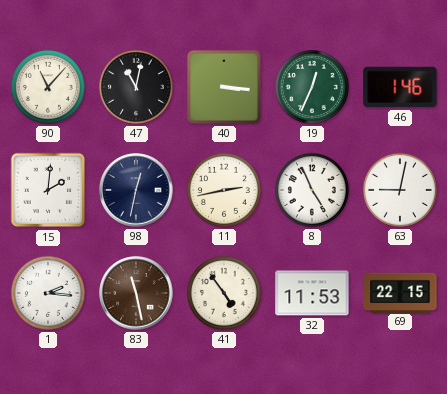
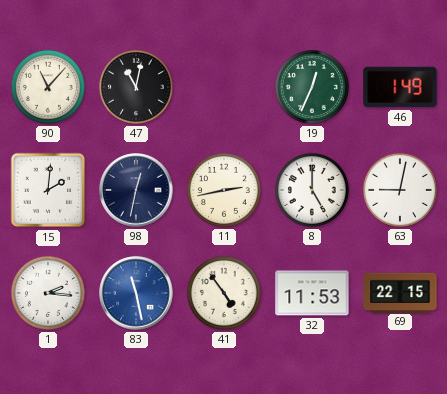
40: 3:16 -> none
46: 1:46 -> 1:49
8: 4:56 -> 5:00
83 dial: brown -> blue
